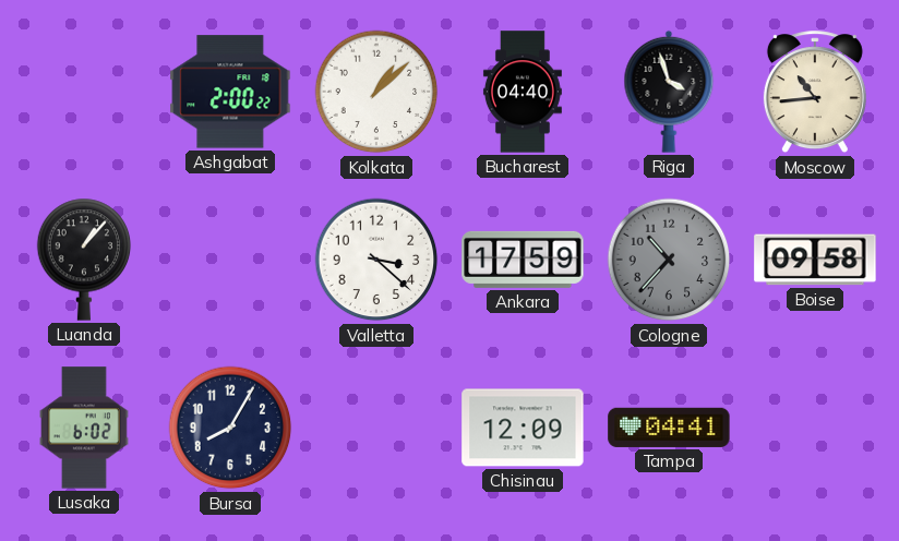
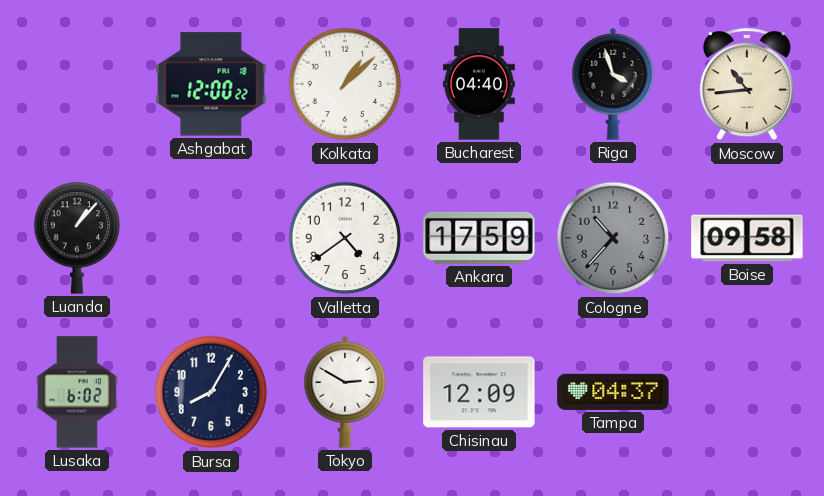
Ashgabat: 2:00 -> 12:00
Valletta: 3:22 -> 4:39
Tokyo: none -> 2:50
Tampa: 04:41 -> 04:37
